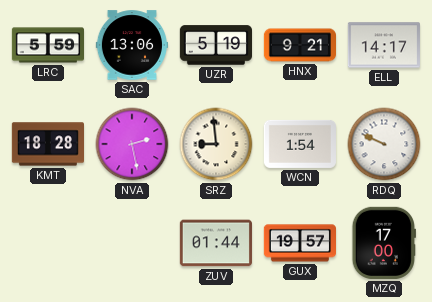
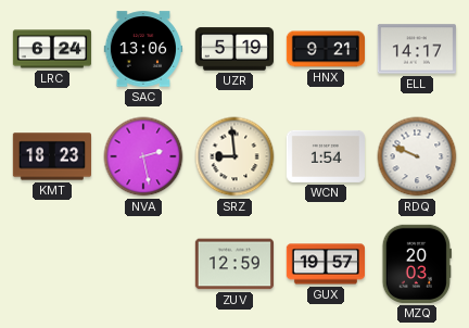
LRC: 5:59 -> 6:24
KMT: 18:28 -> 18:23
ZUV: 01:44 -> 12:59
MZQ: 17:00 -> 20:03
